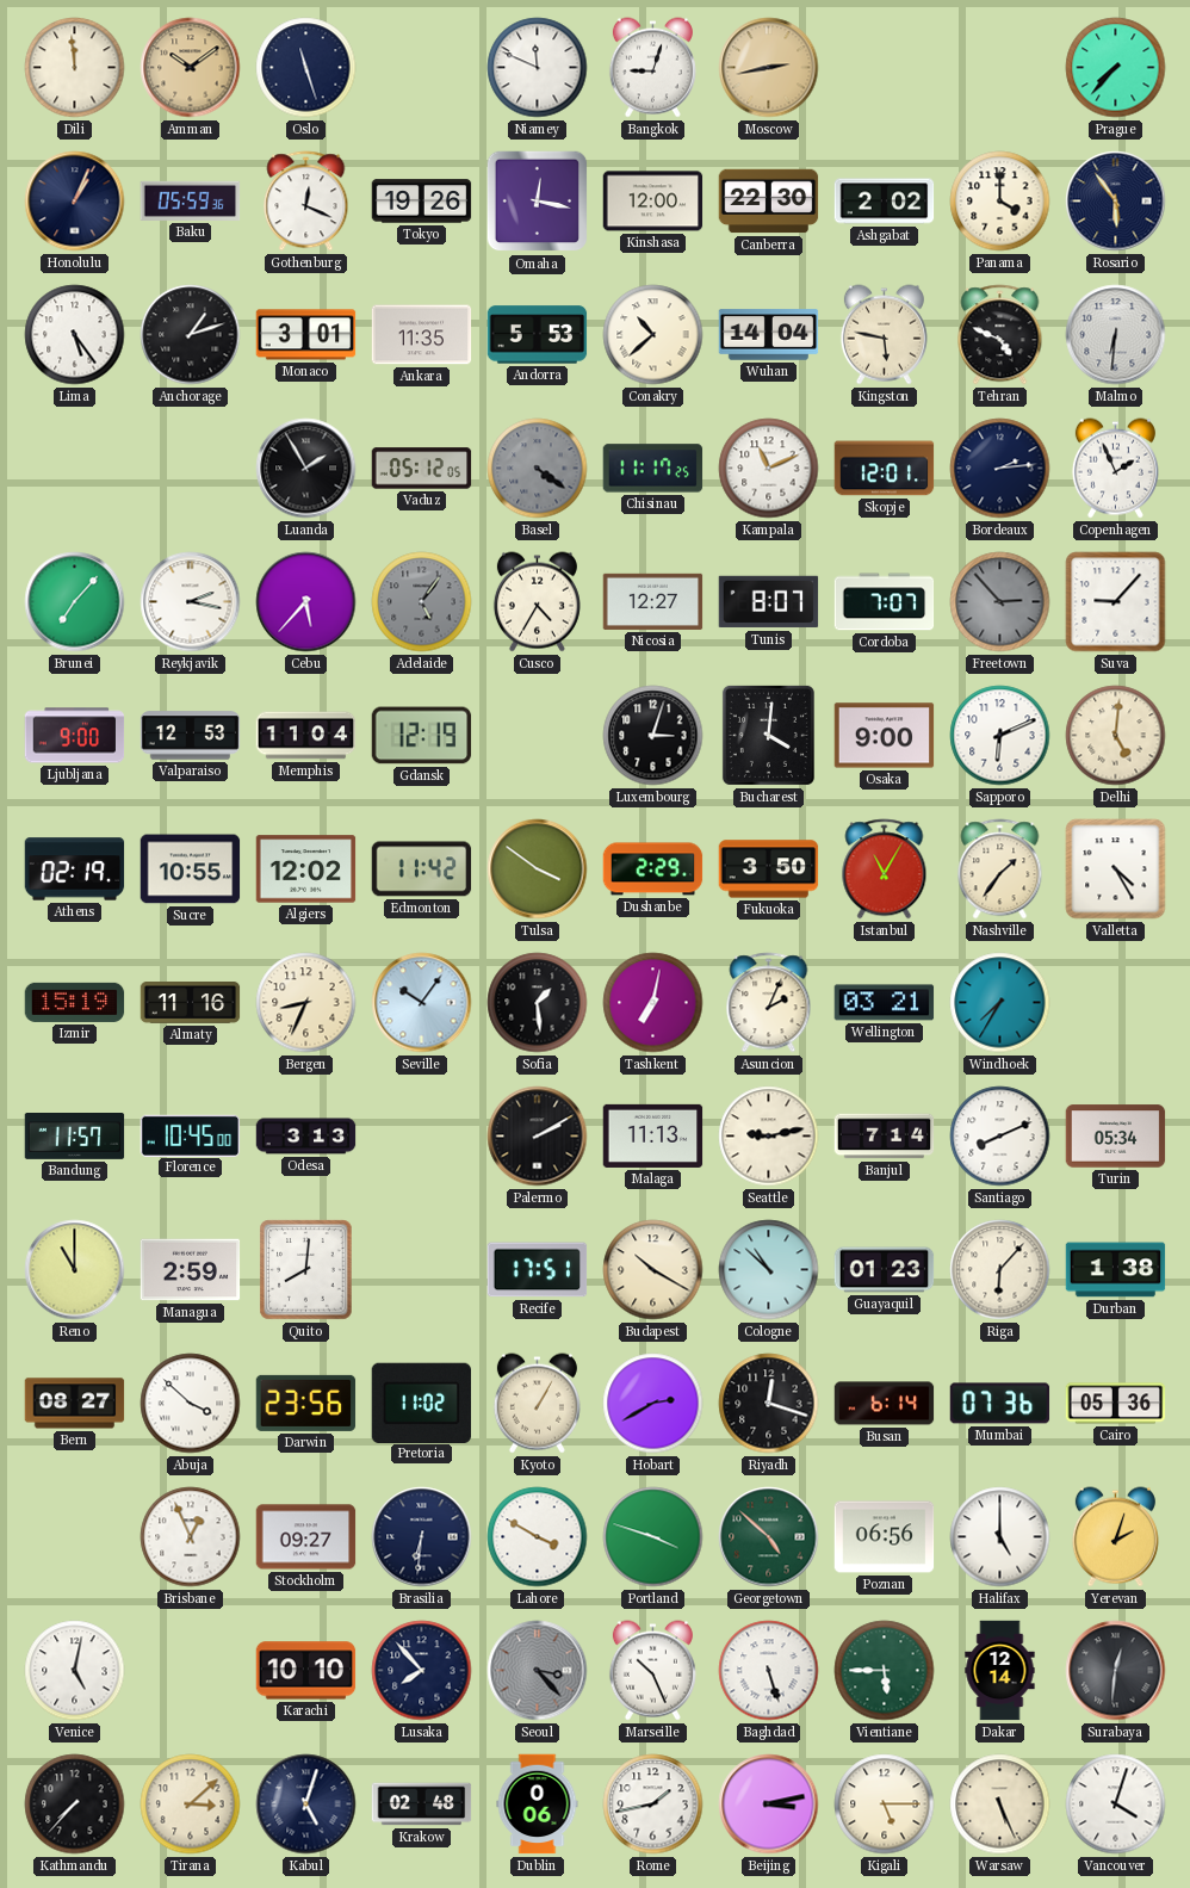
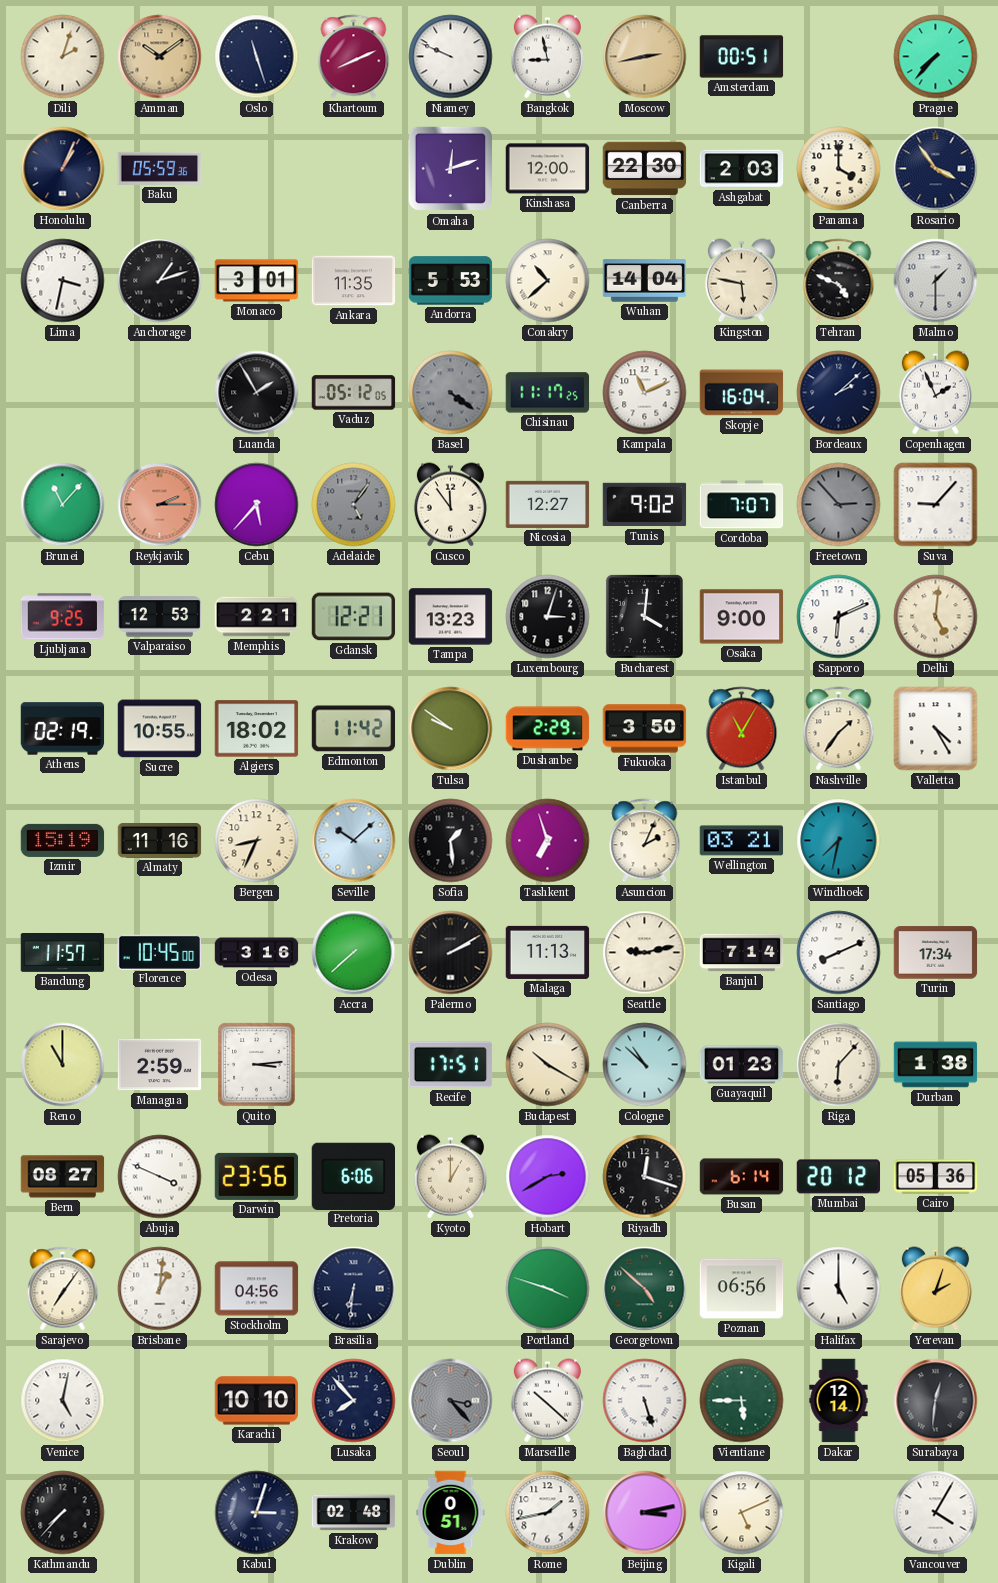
Dili: 11:59 -> 2:03
Khartoum: none -> 8:11
Niamey: 11:49 -> 9:49
Bangkok: 9:03 -> 8:58
Amsterdam: none -> 00:51
Gothenburg: 12:19 -> none
Tokyo: 19:26 -> none
Omaha: 12:17 -> 12:12
Ashgabat: 2:02 -> 2:03
Rosario: 5:54 -> 3:54
Lima: 5:24 -> 3:32
Malmo: 6:31 -> 1:30
Skopje: 12:01 -> 16:04
Bordeaux: 2:14 -> 2:08
Brunei: 7:07 -> 11:07
Reykjavik: 2:17 -> 2:15
Reykjavik dial: white -> salmon
Cusco: 4:35 -> 11:54
Tunis: 8:07 -> 9:02
Ljubljana: 9:00 -> 9:25
Memphis: 11:04 -> 2:21
Gdansk: 12:19 -> 12:21
Tampa: none -> 13:23
Algiers: 12:02 -> 18:02
Tulsa: 3:51 -> 9:51
Seville: 10:06 -> 10:08
Tashkent: 7:02 -> 6:57
Windhoek: 7:35 -> 7:32
Odesa: 3:13 -> 3:16
Accra: none -> 7:38
Turin: 05:34 -> 17:34
Quito: 8:01 -> 3:14
Abuja: 3:52 -> 3:49
Pretoria: 11:02 -> 6:06
Kyoto: 1:05 -> 1:00
Mumbai: 07:36 -> 20:12
Sarajevo: none -> 7:06
Brisbane: 12:56 -> 1:01
Stockholm: 09:27 -> 04:56
Lahore: 3:50 -> none
Marseille: 10:26 -> 10:22
Tirana: 3:08 -> none
Kabul: 5:03 -> 3:03
Dublin: 0:06 -> 0:51
Kigali: 5:15 -> 5:11
Warsaw: 5:26 -> none
Vancouver: 4:03 -> 4:05
